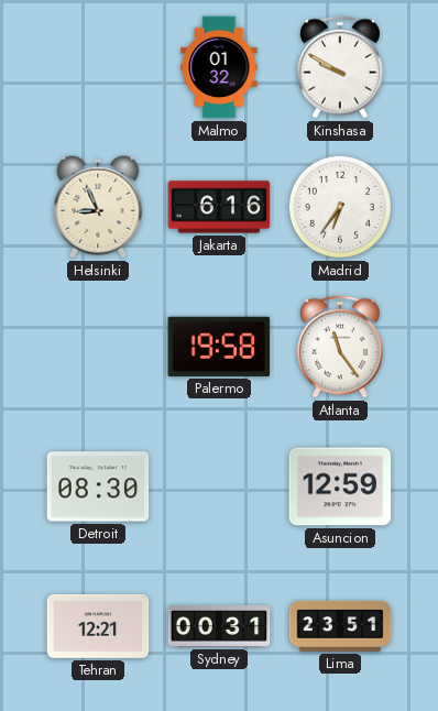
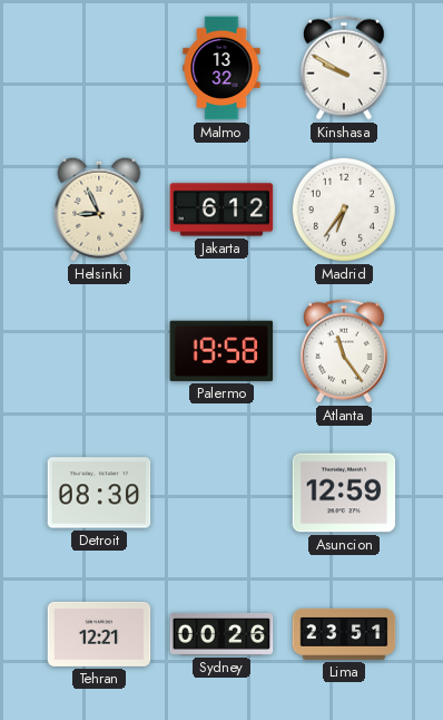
Malmo: 01:32 -> 13:32
Jakarta: 6:16 -> 6:12
Sydney: 00:31 -> 00:26
